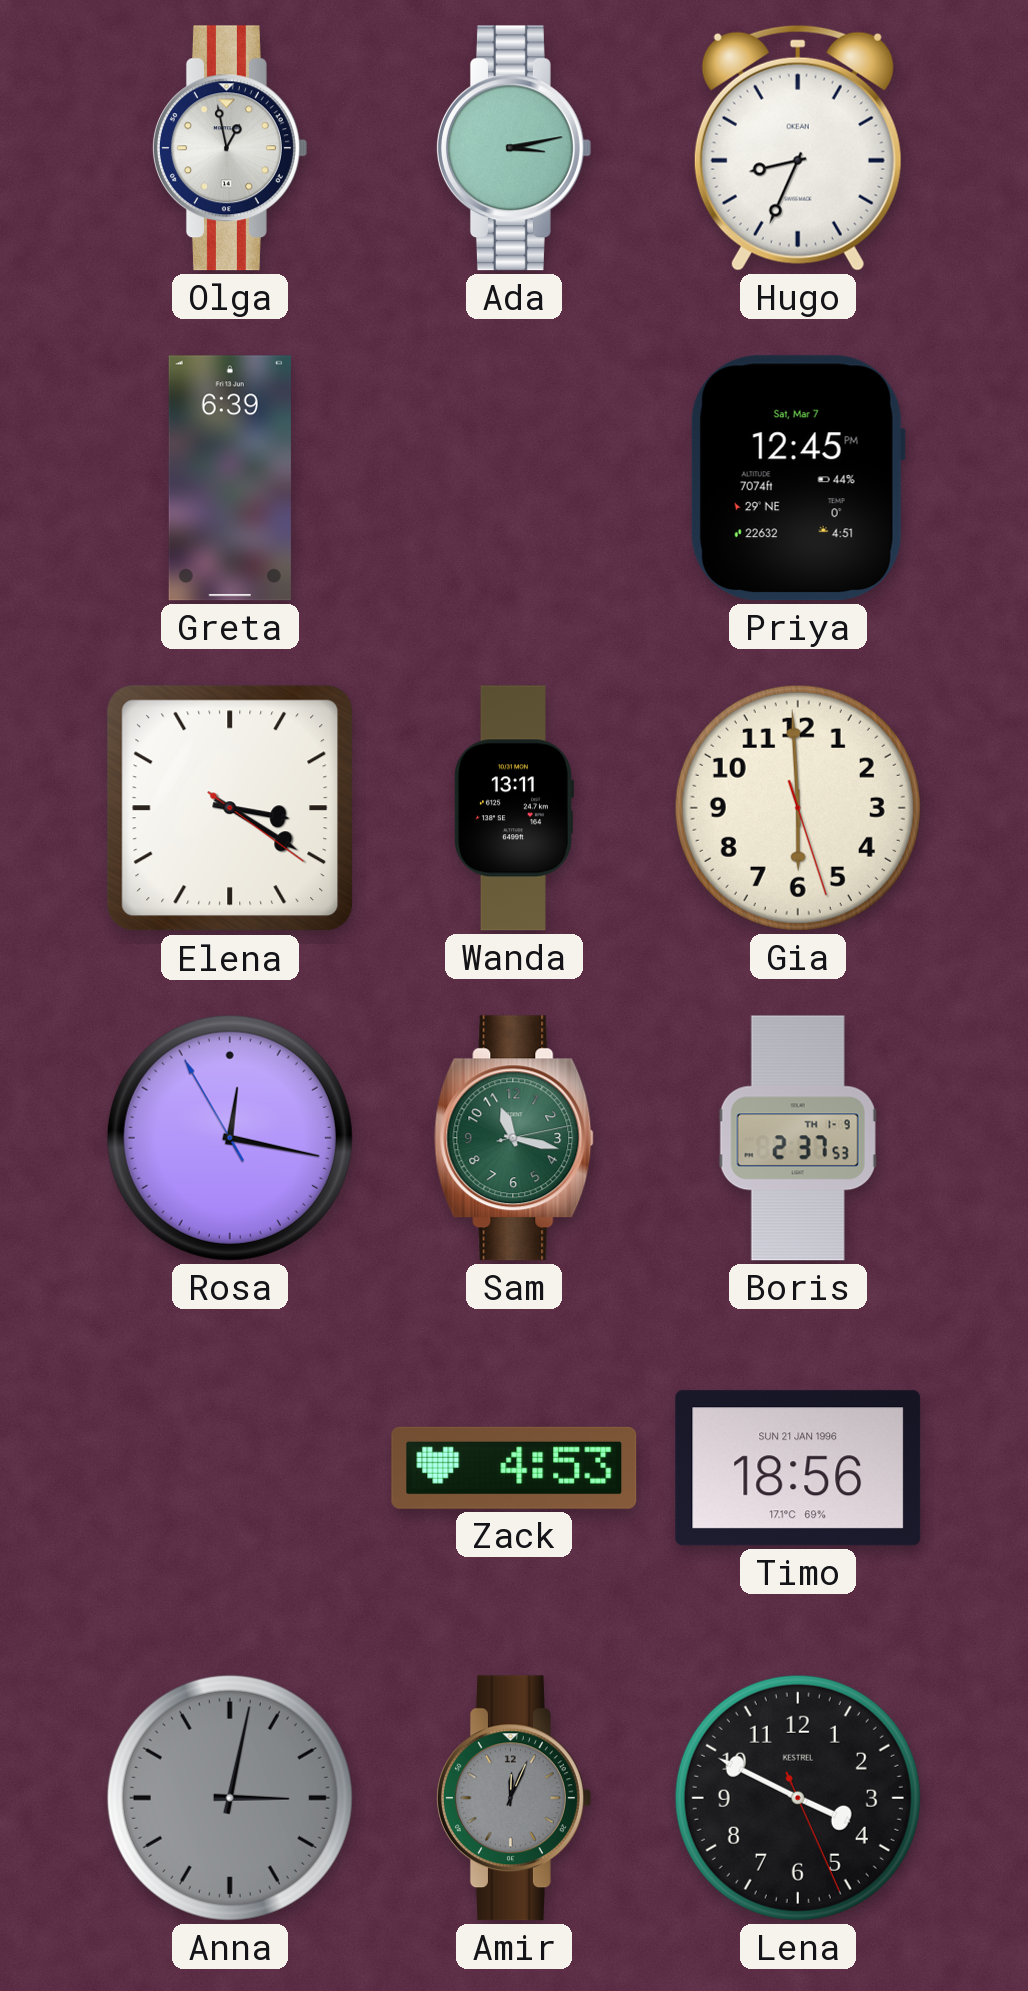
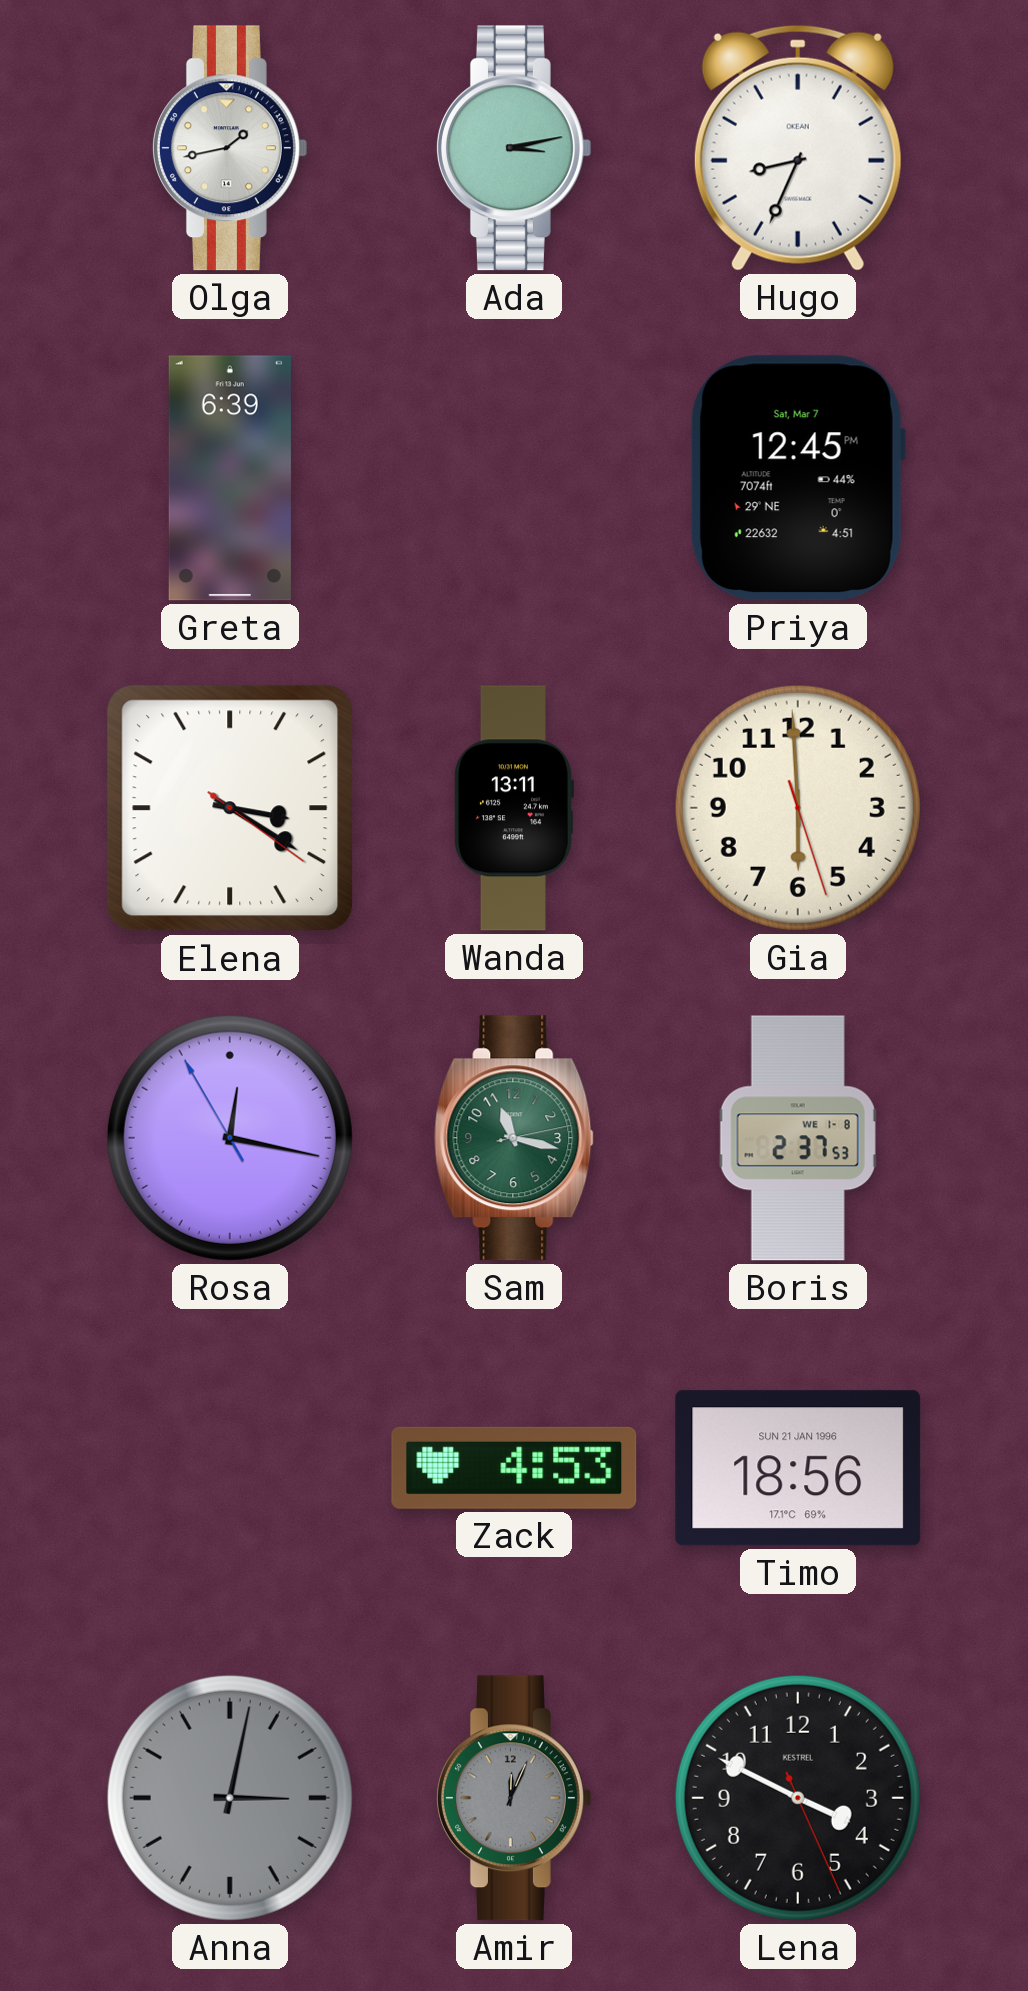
Olga: 12:58 -> 1:43
Boris date: TH 1-9 -> WE 1-8
